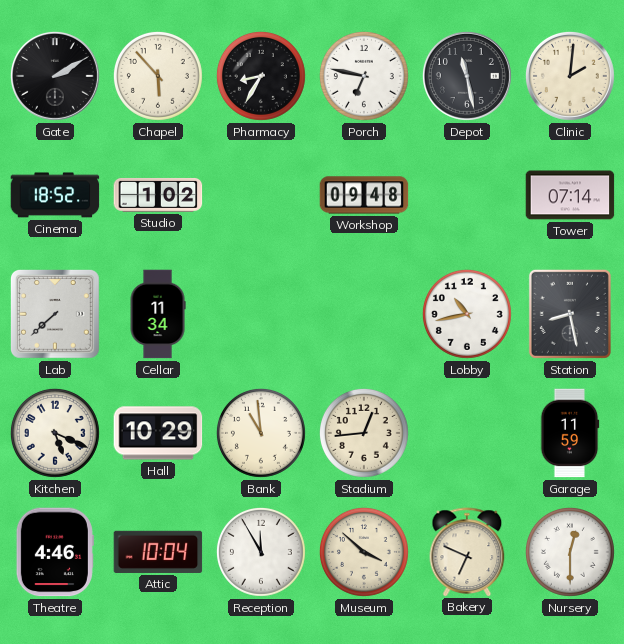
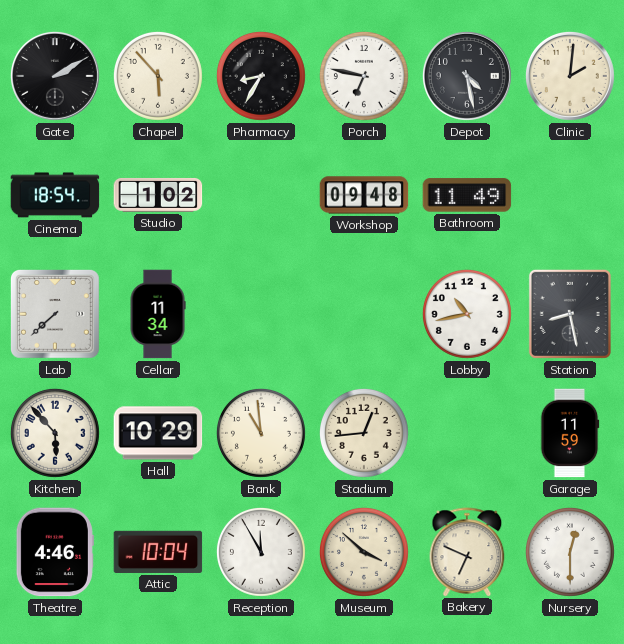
Depot: 11:28 -> 4:28
Cinema: 18:52 -> 18:54
Bathroom: none -> 11:49
Tower: 07:14 -> none
Kitchen: 5:19 -> 5:53
